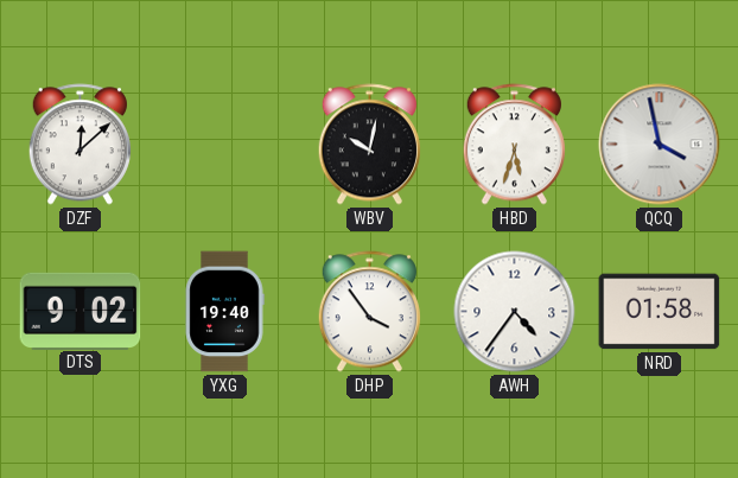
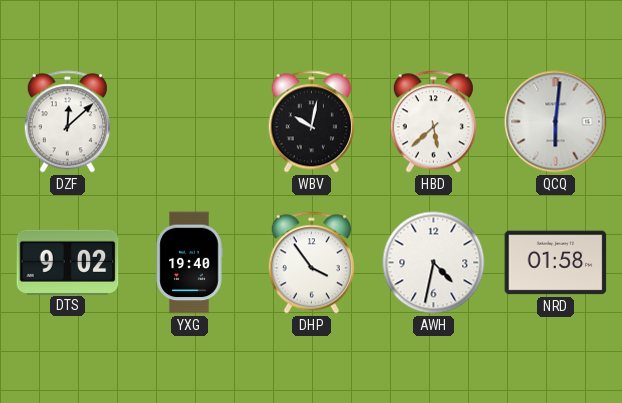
HBD: 5:33 -> 5:38
QCQ: 3:58 -> 6:01
AWH: 4:36 -> 4:32
